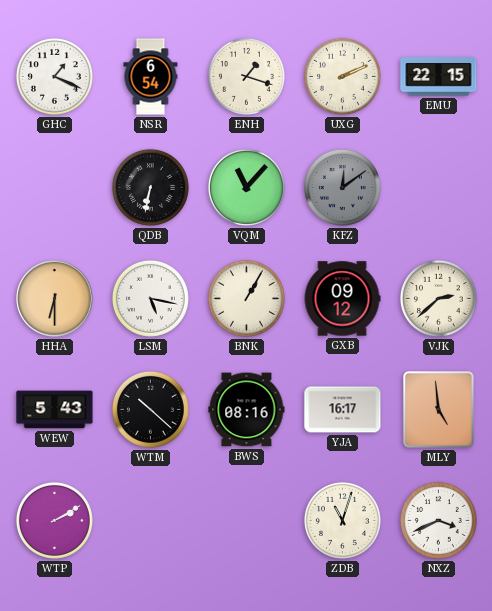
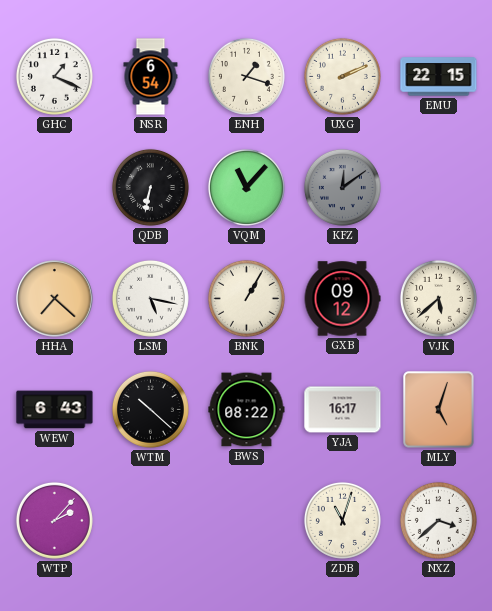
HHA: 6:30 -> 7:22
VJK: 2:38 -> 5:38
WEW: 5:43 -> 6:43
BWS: 08:16 -> 08:22
MLY: 4:59 -> 5:03
WTP: 2:10 -> 2:07
NXZ: 3:41 -> 3:38
